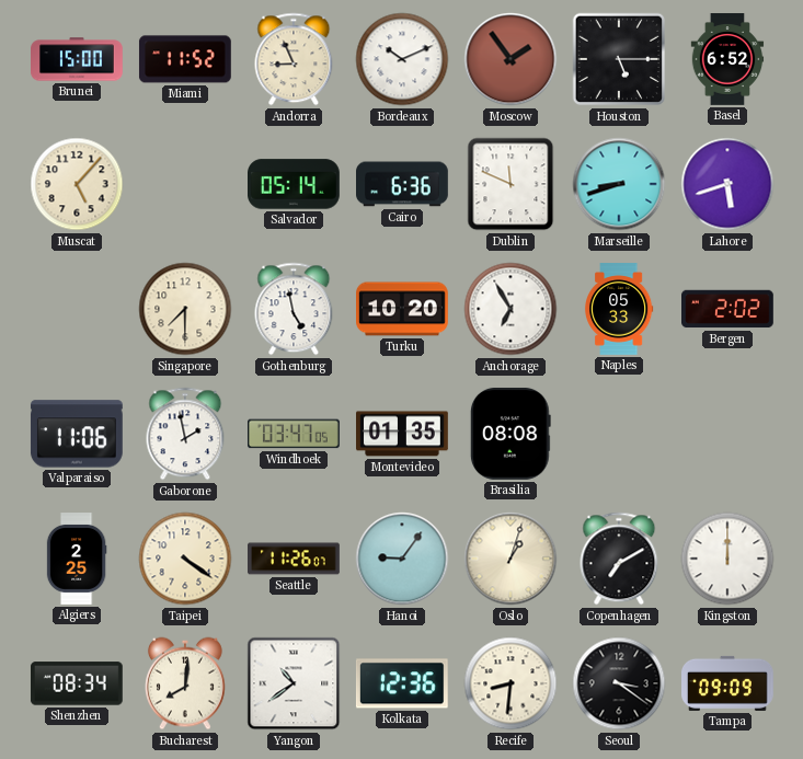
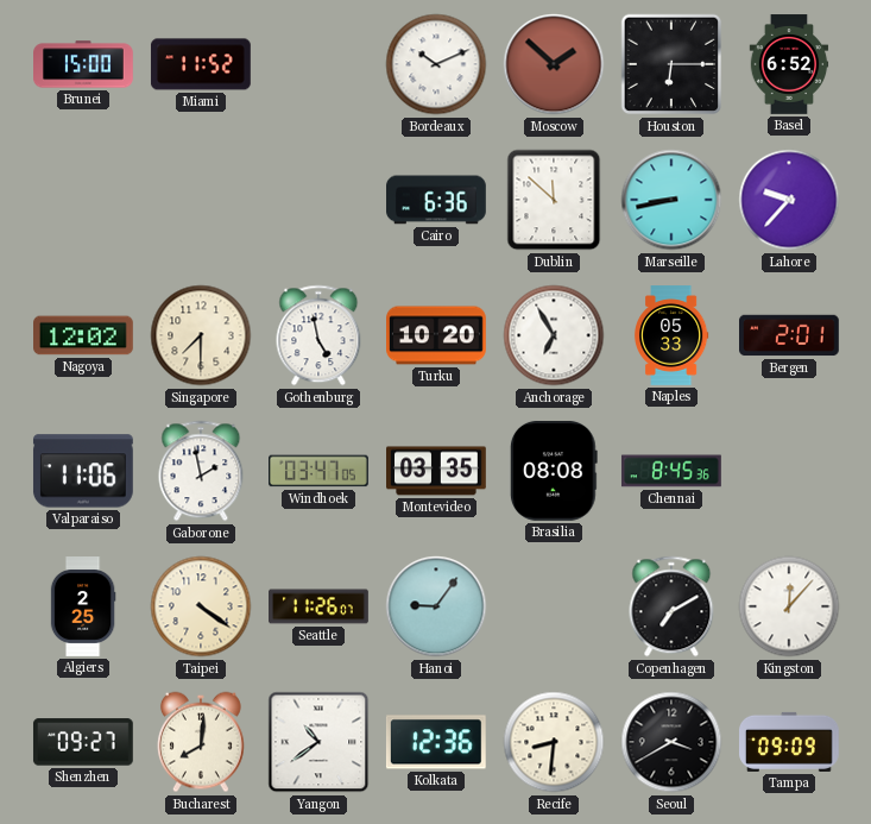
Andorra: 8:56 -> none
Moscow: 1:54 -> 1:52
Houston: 5:15 -> 6:15
Muscat: 5:07 -> none
Salvador: 05:14 -> none
Dublin: 11:49 -> 11:52
Marseille: 8:42 -> 8:43
Lahore: 5:42 -> 9:37
Nagoya: none -> 12:02
Bergen: 2:02 -> 2:01
Montevideo: 01:35 -> 03:35
Chennai: none -> 8:45
Oslo: 1:03 -> none
Kingston: 12:00 -> 12:07
Shenzhen: 08:34 -> 09:27
Seoul: 3:21 -> 3:40
